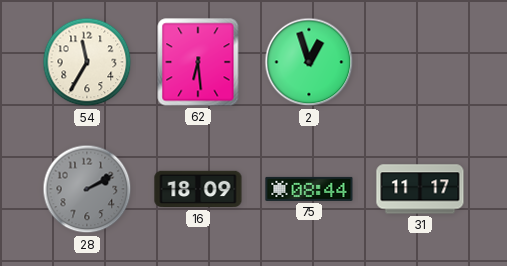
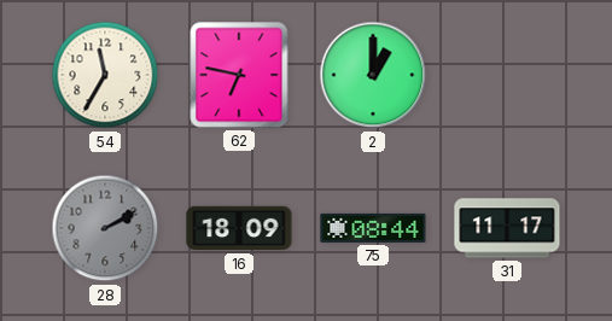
62: 6:29 -> 6:47
2: 12:57 -> 1:00
